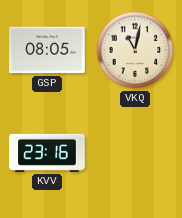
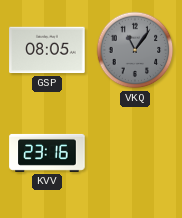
VKQ: 11:02 -> 11:06
VKQ dial: cream -> grey
